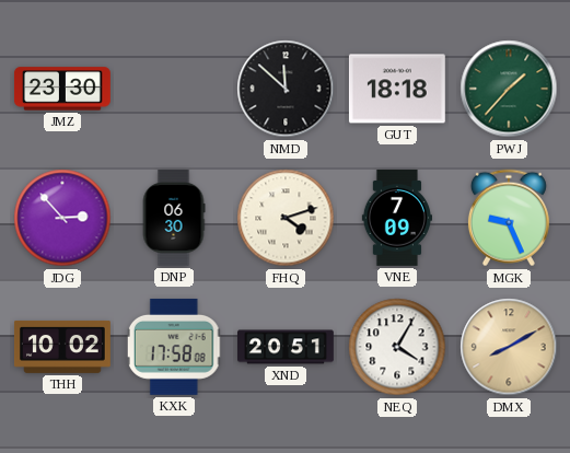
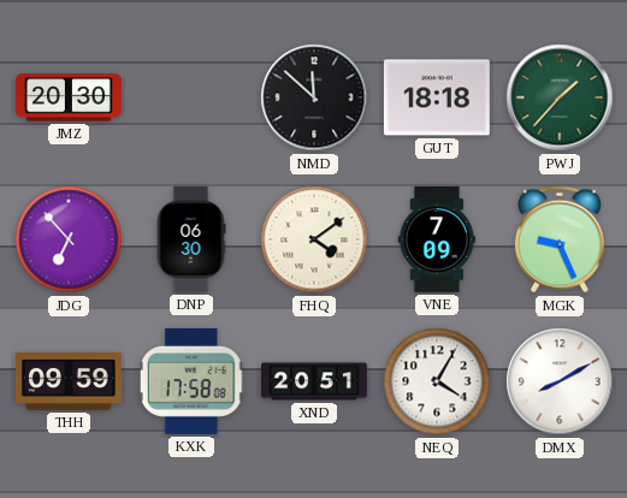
JMZ: 23:30 -> 20:30
JDG: 2:53 -> 6:53
FHQ: 4:12 -> 4:09
THH: 10:02 -> 09:59
DMX dial: champagne -> white
